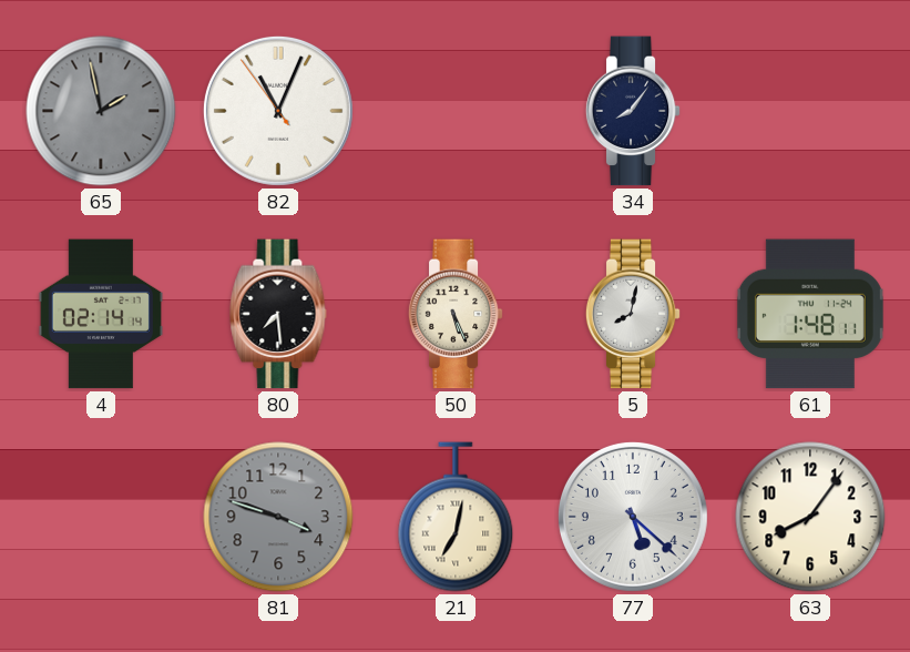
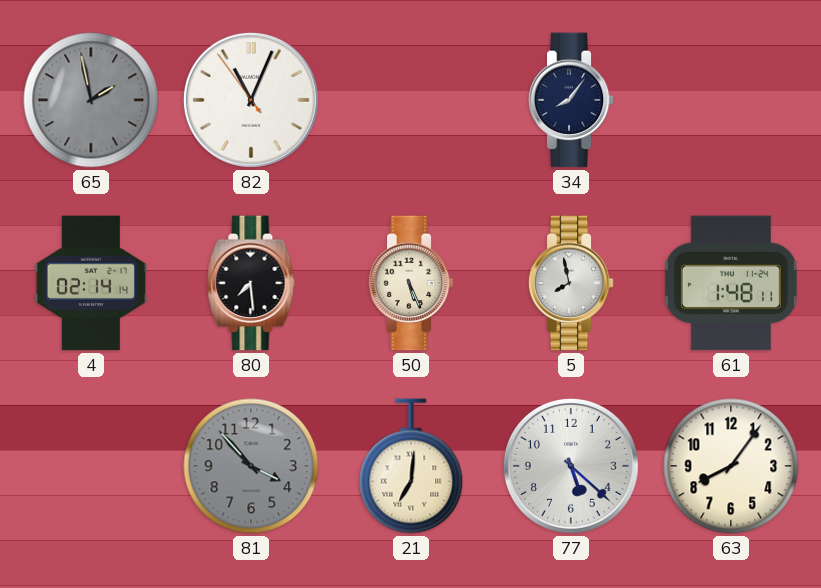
5: 8:02 -> 7:58
81: 3:48 -> 3:53
21: 7:02 -> 7:01
